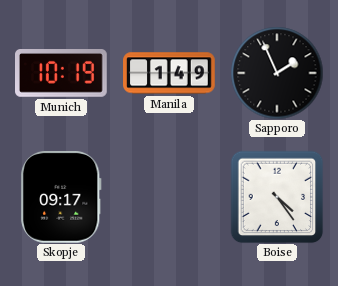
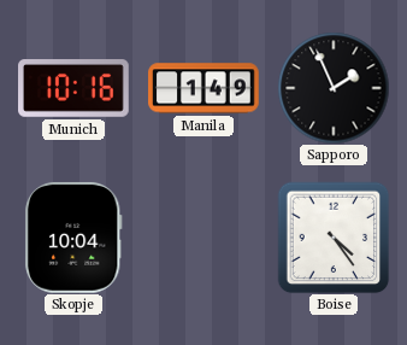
Munich: 10:19 -> 10:16
Skopje: 09:17 -> 10:04
